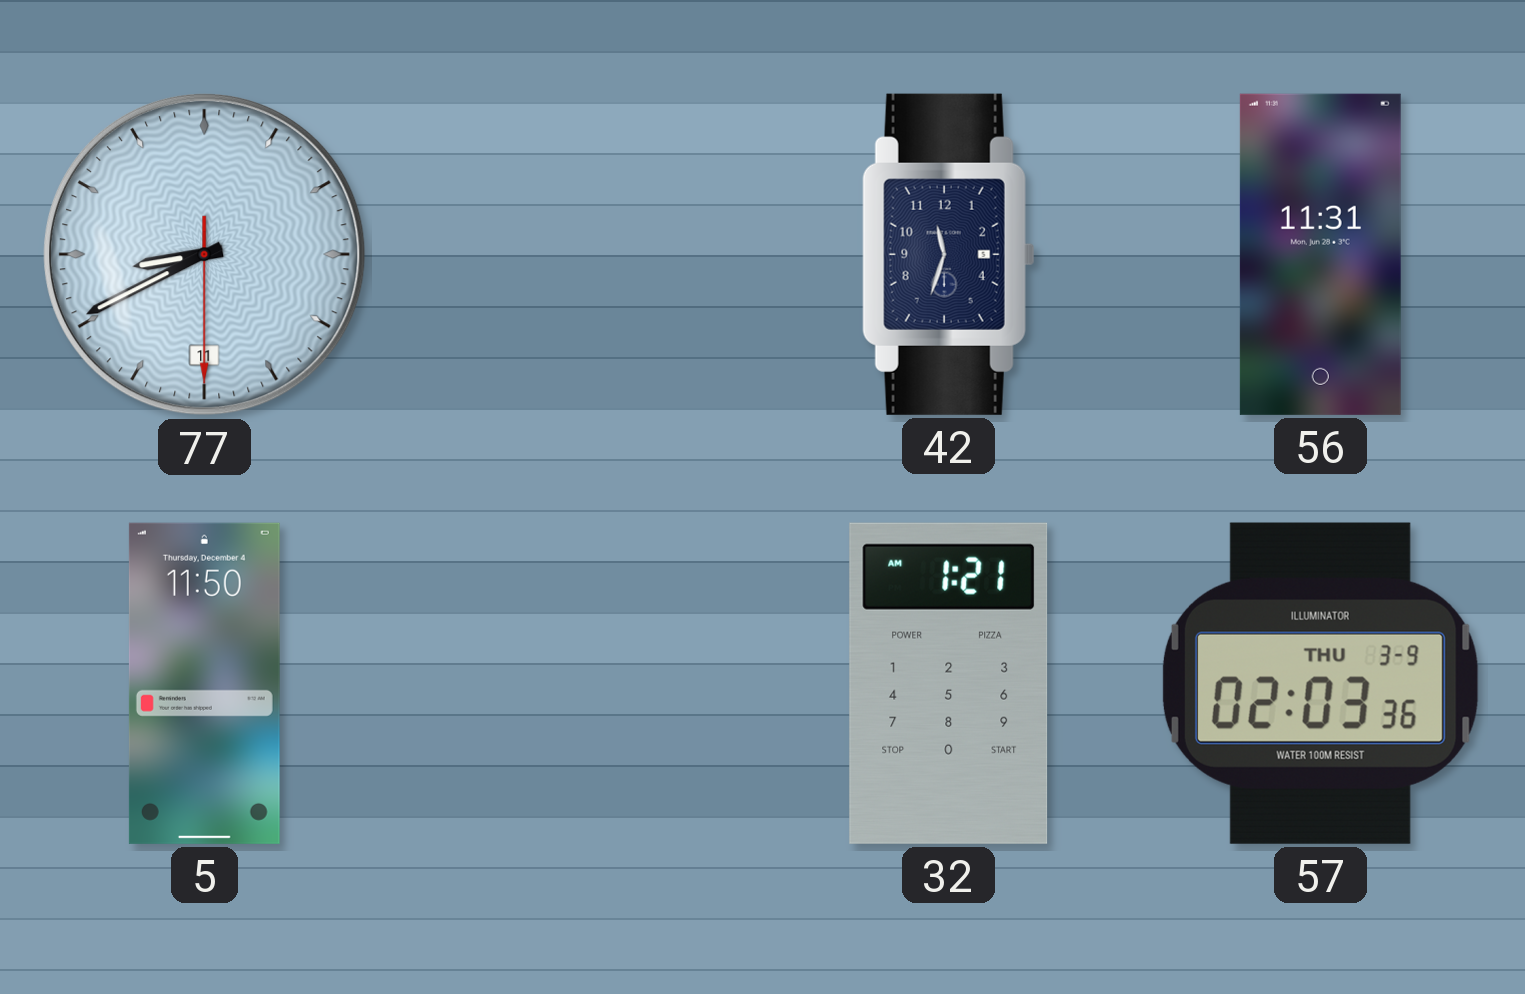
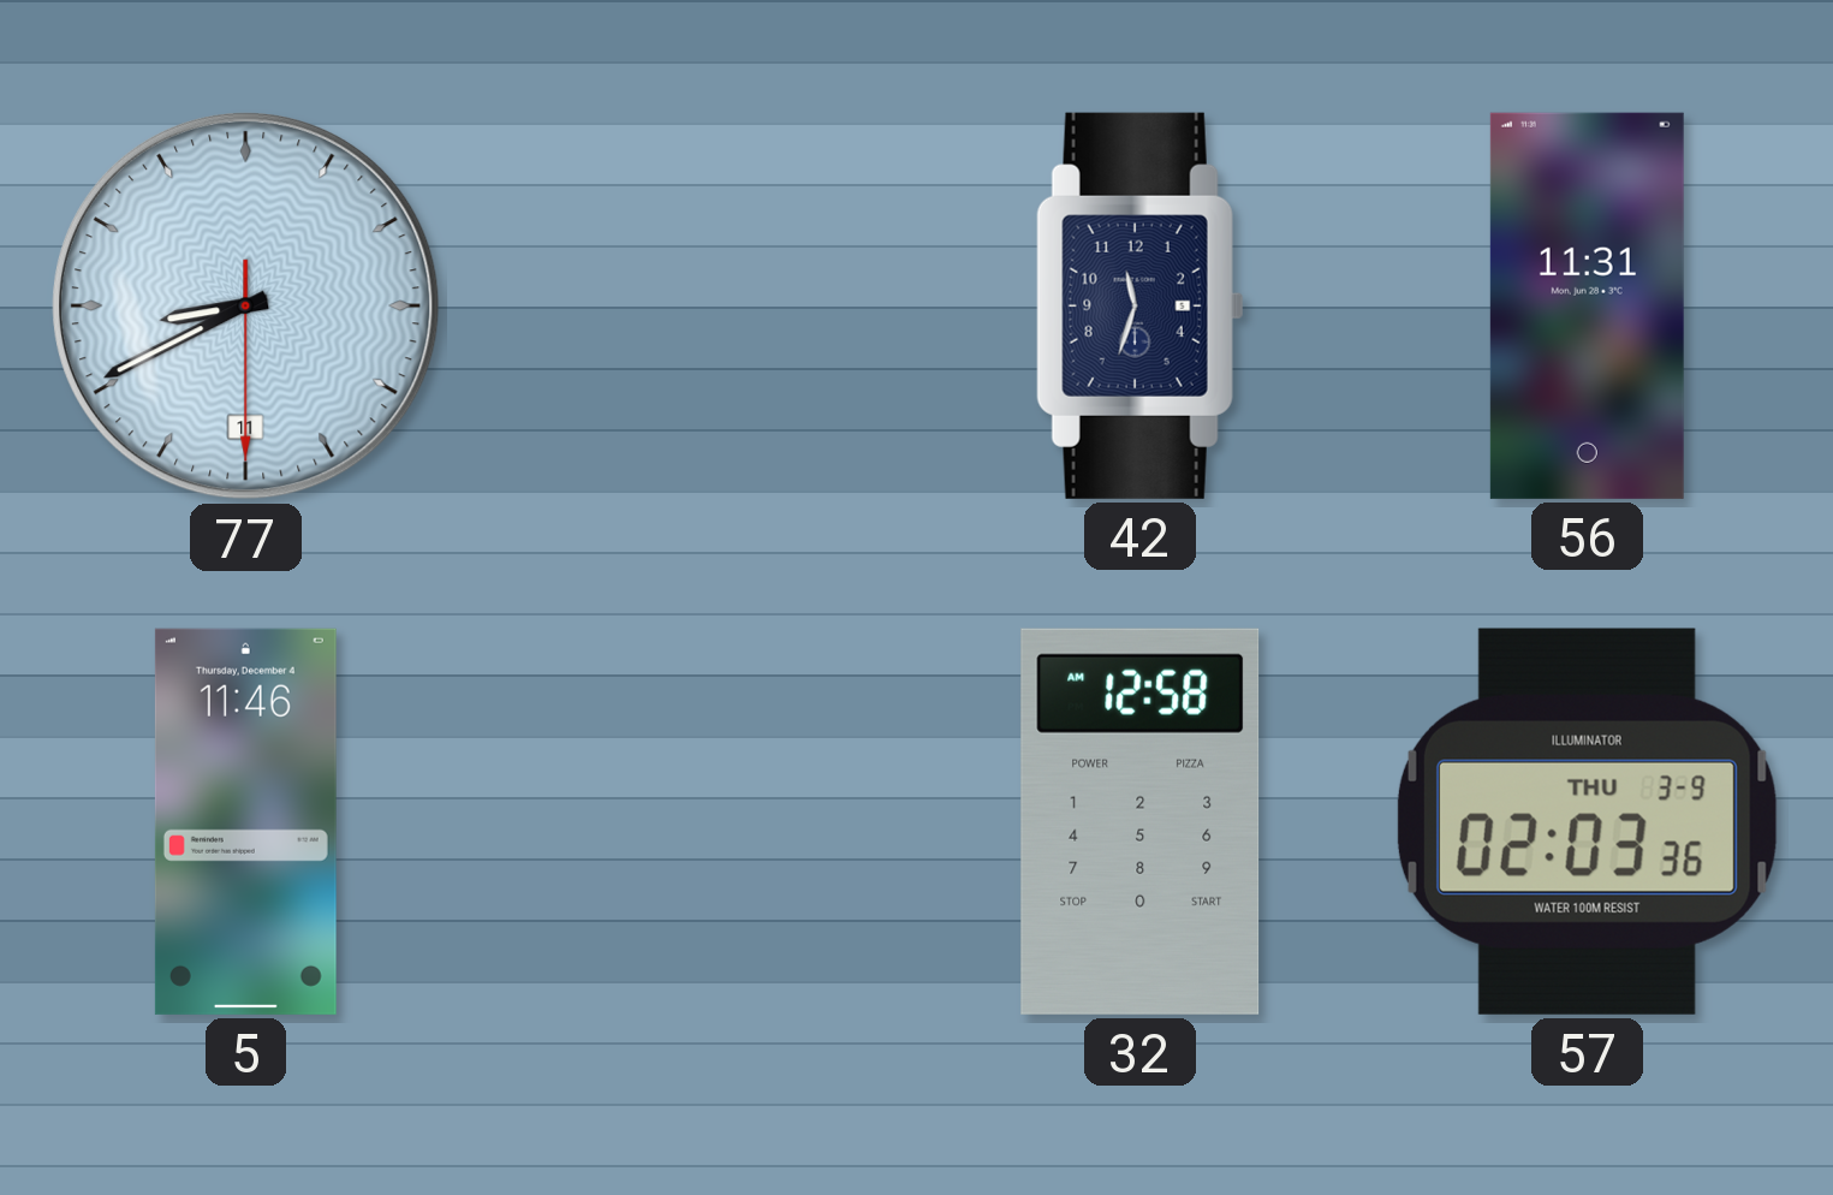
5: 11:50 -> 11:46
32: 1:21 -> 12:58
